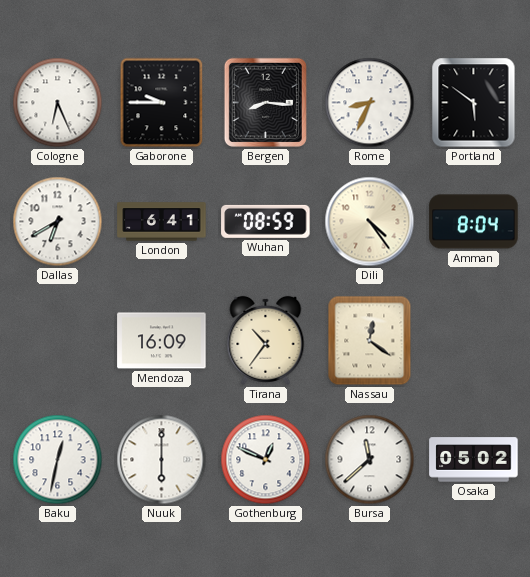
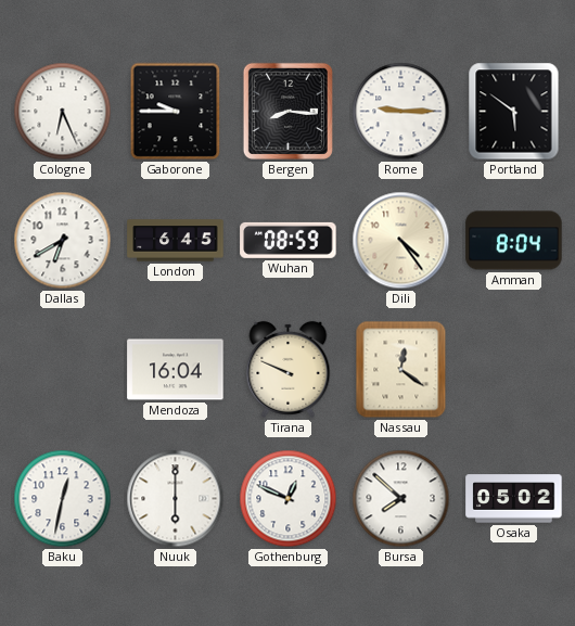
Rome: 8:34 -> 9:15
London: 6:41 -> 6:45
Mendoza: 16:09 -> 16:04
Tirana: 10:36 -> 9:49
Bursa: 11:38 -> 7:52
